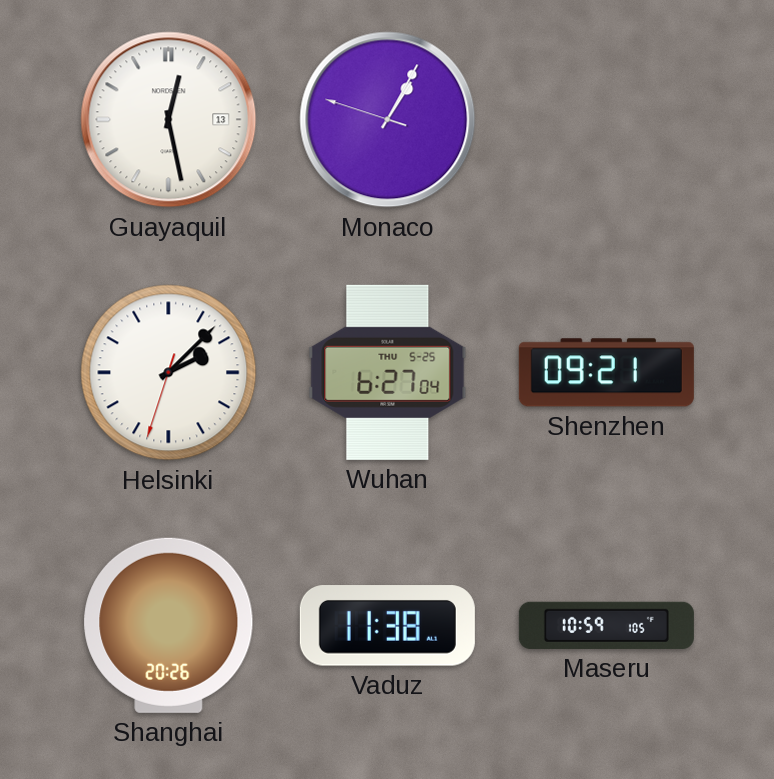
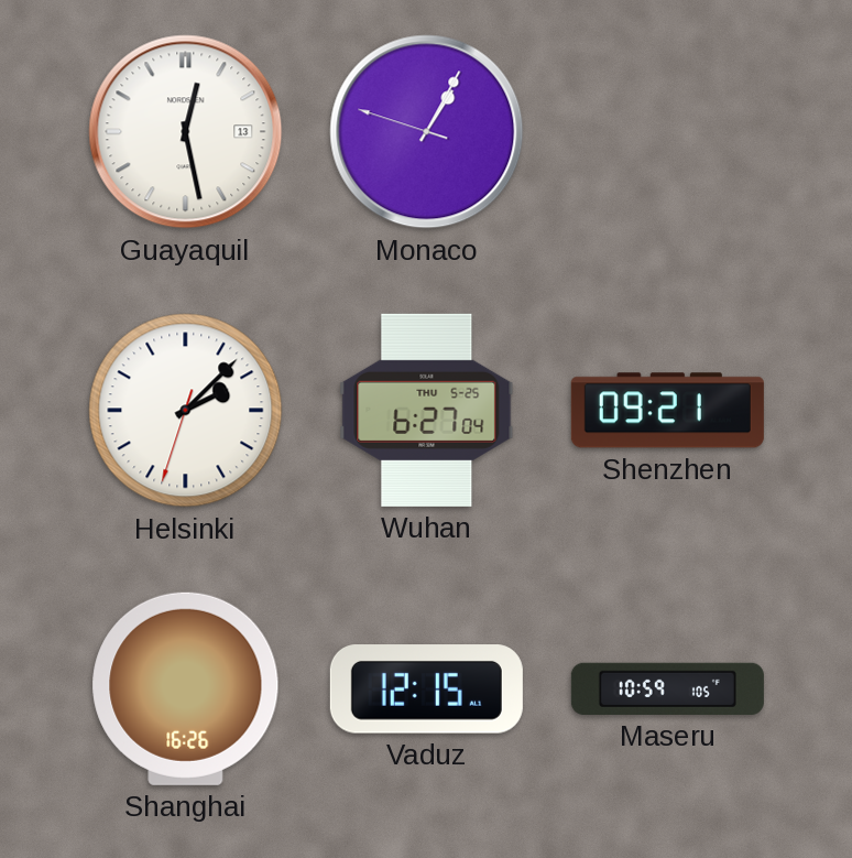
Shanghai: 20:26 -> 16:26
Vaduz: 11:38 -> 12:15
